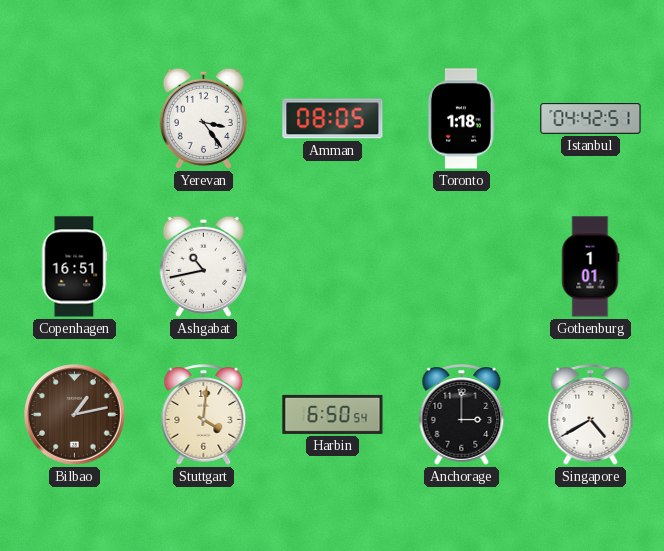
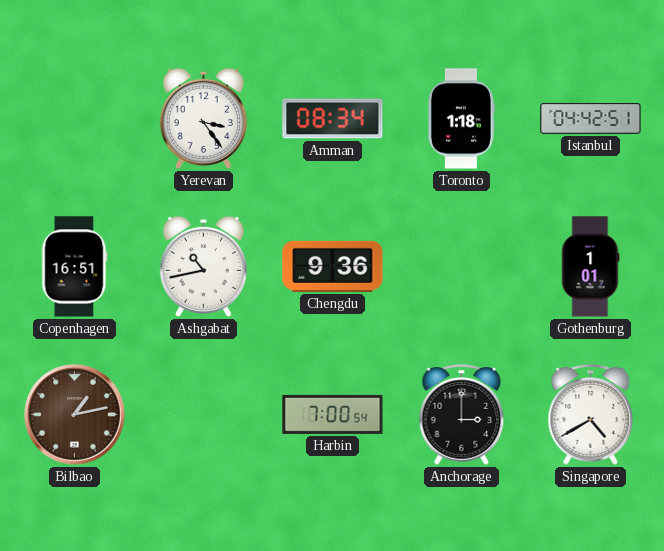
Amman: 08:05 -> 08:34
Chengdu: none -> 9:36
Stuttgart: 4:01 -> none
Harbin: 6:50 -> 7:00
